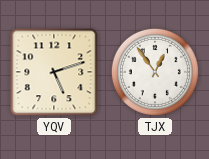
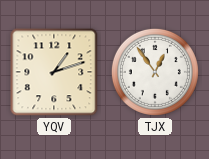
YQV: 5:12 -> 1:12
